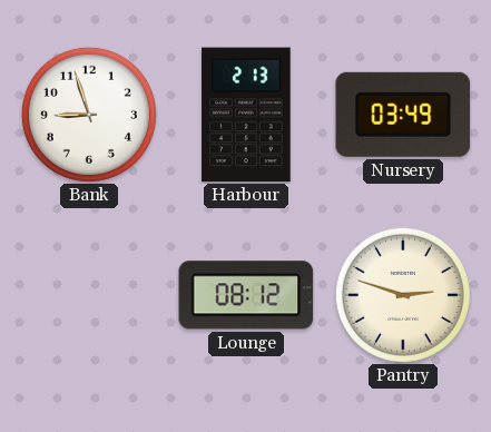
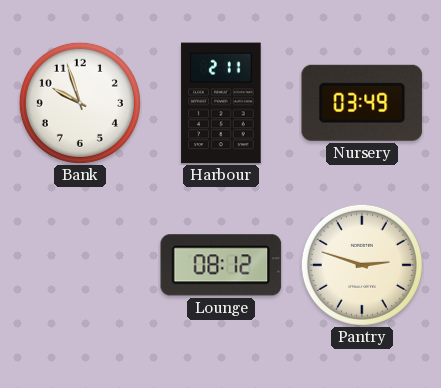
Bank: 8:57 -> 9:57
Harbour: 2:13 -> 2:11
